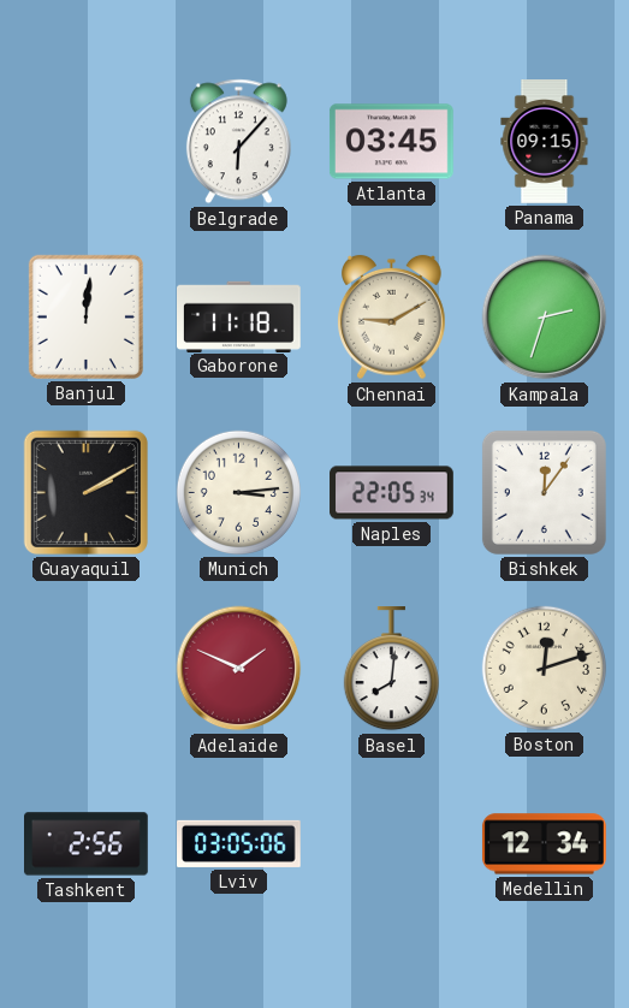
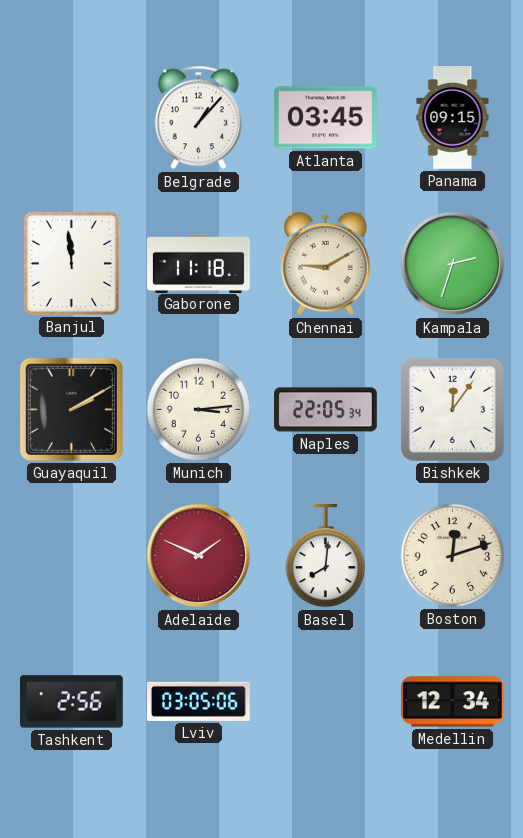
Belgrade: 6:07 -> 1:07
Banjul: 12:01 -> 11:59
